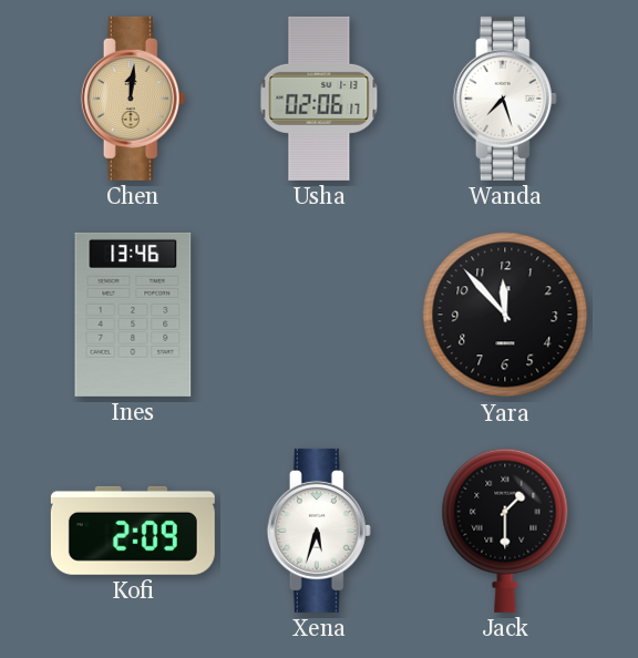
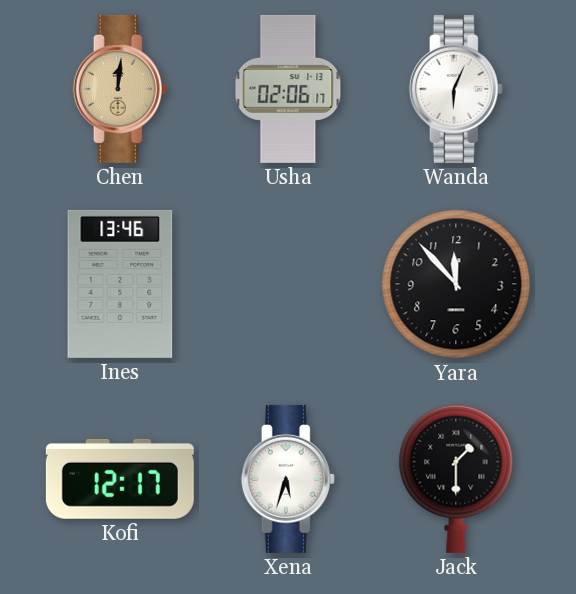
Wanda: 7:27 -> 6:04
Kofi: 2:09 -> 12:17
